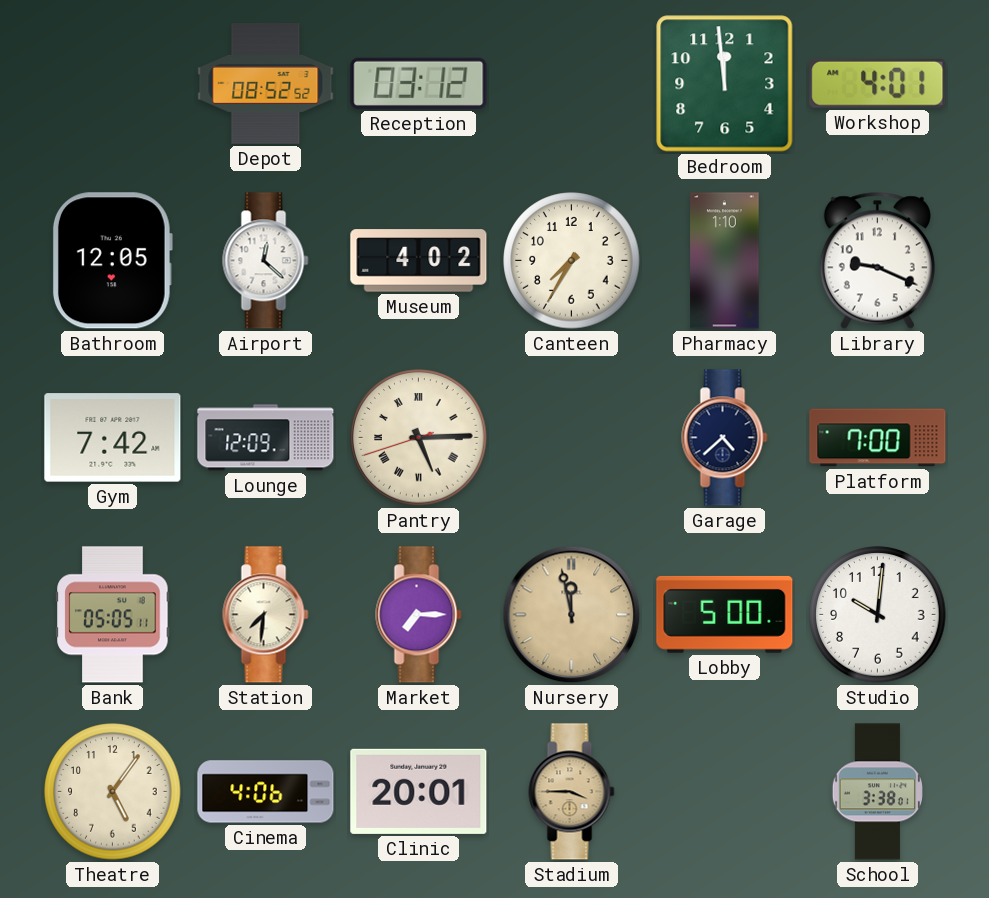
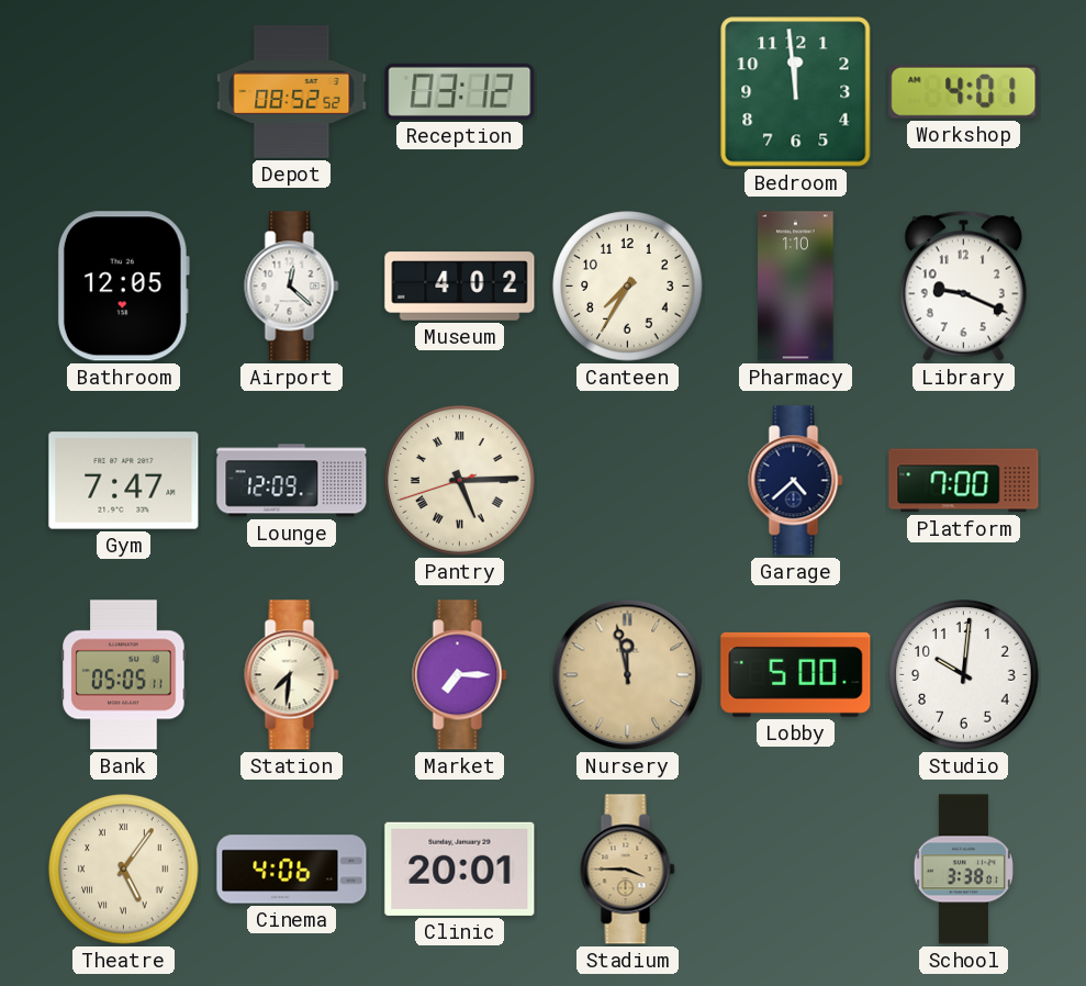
Gym: 7:42 -> 7:47
Theatre numerals: Arabic -> Roman
